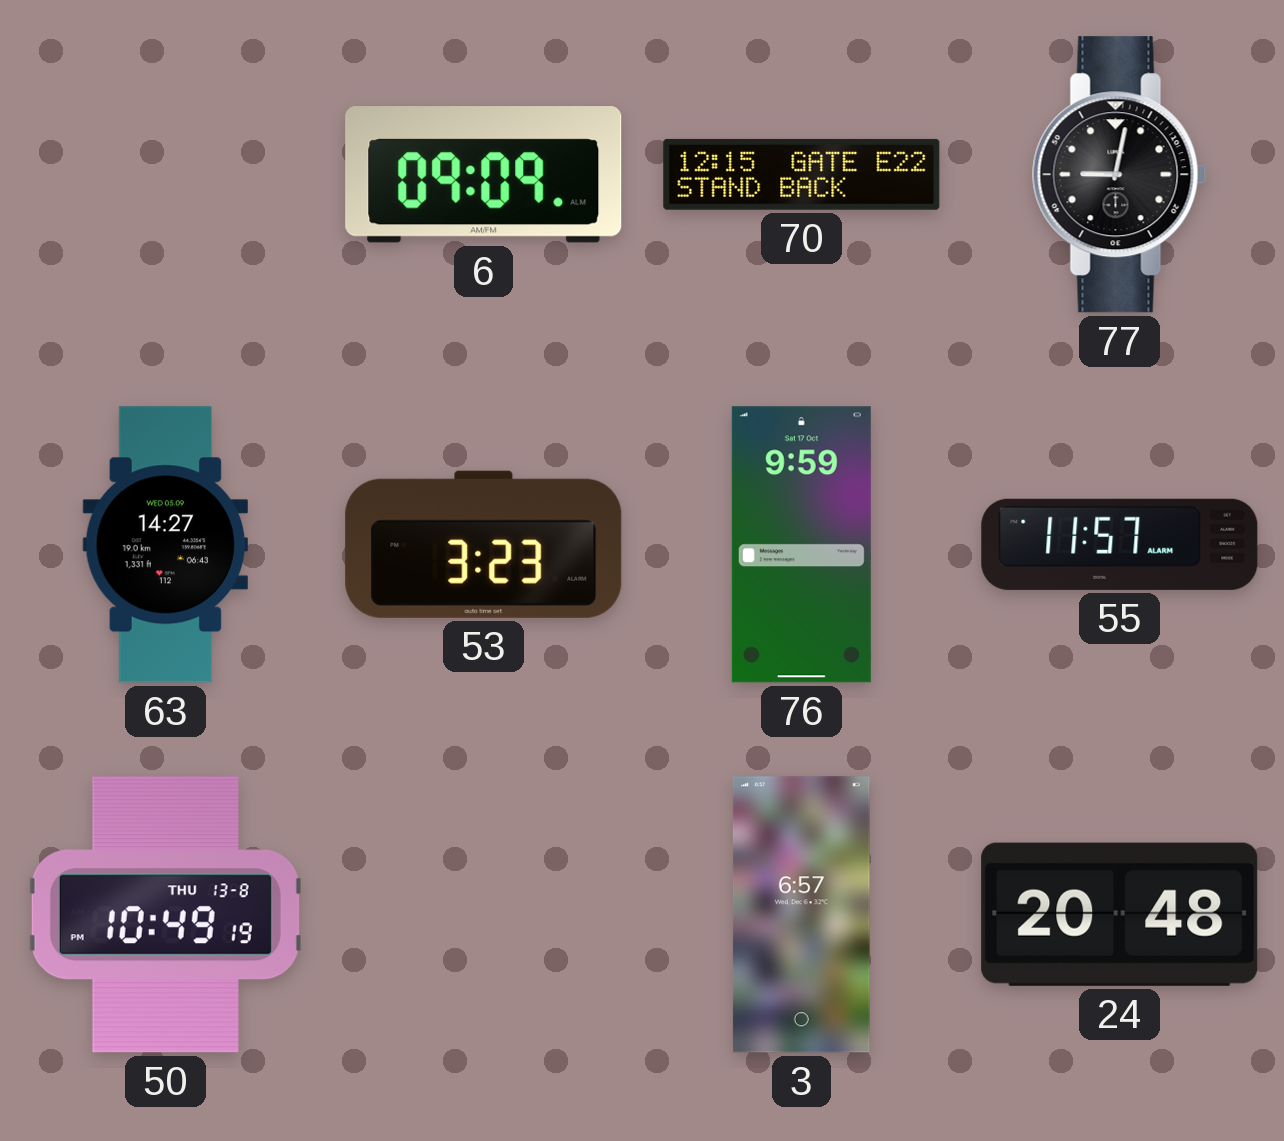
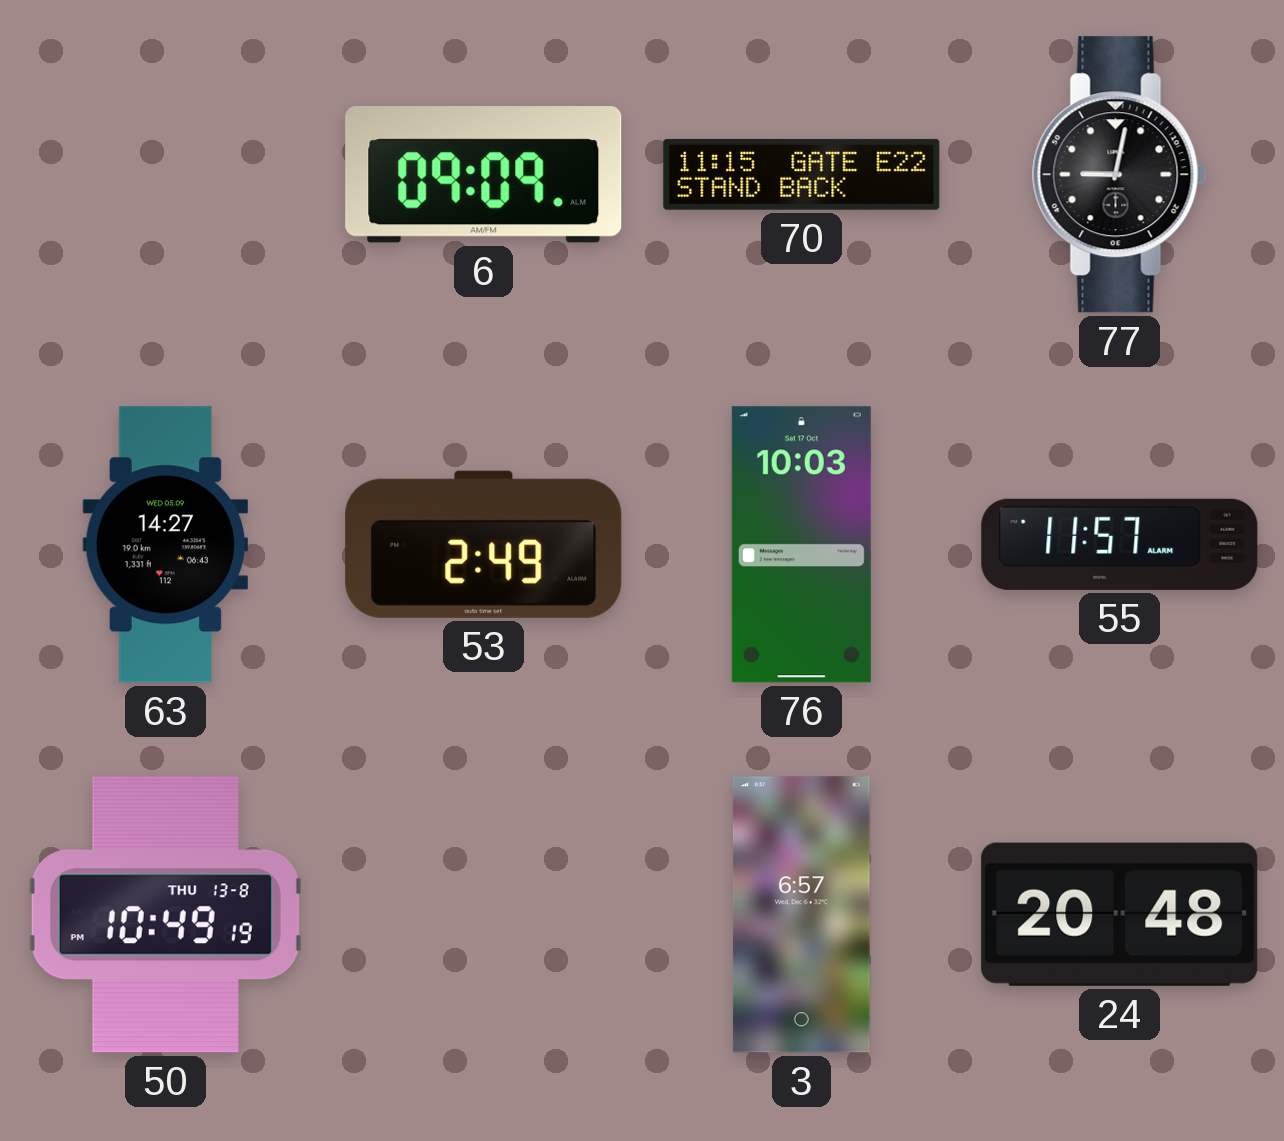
70: 12:15 -> 11:15
53: 3:23 -> 2:49
76: 9:59 -> 10:03
